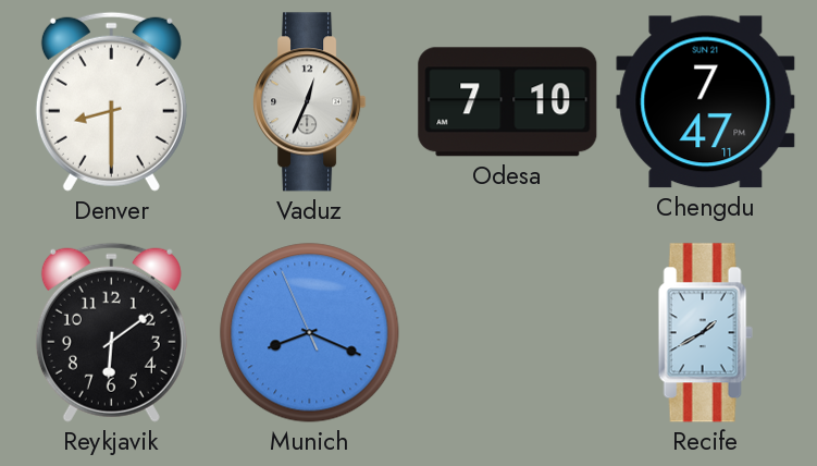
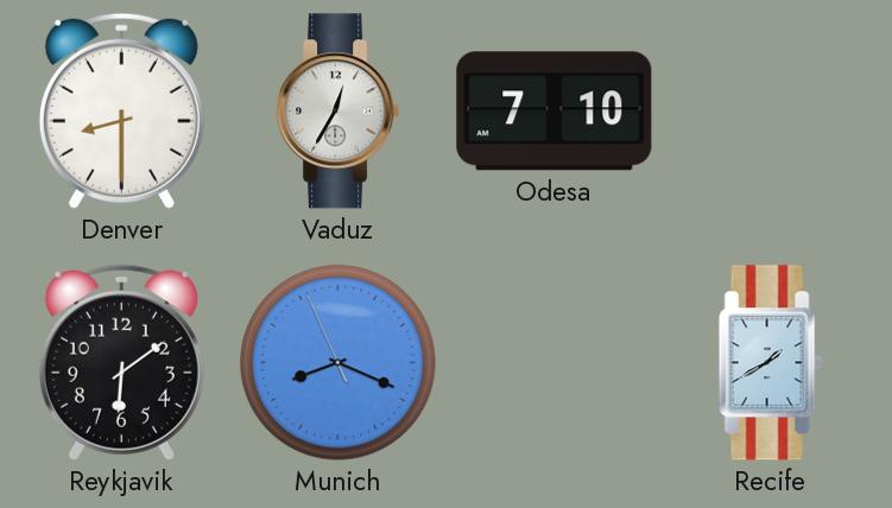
Vaduz: 12:34 -> 12:35
Chengdu: 7:47 -> none
